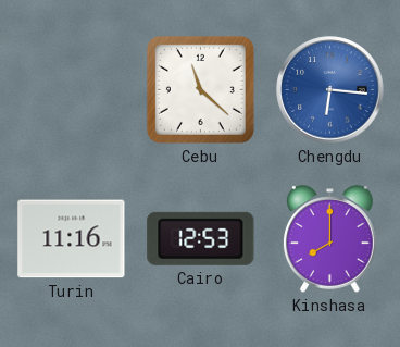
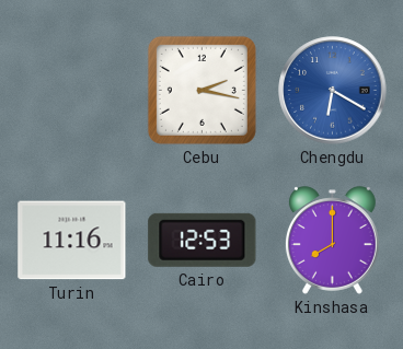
Cebu: 11:22 -> 2:17
Chengdu: 6:16 -> 6:20
